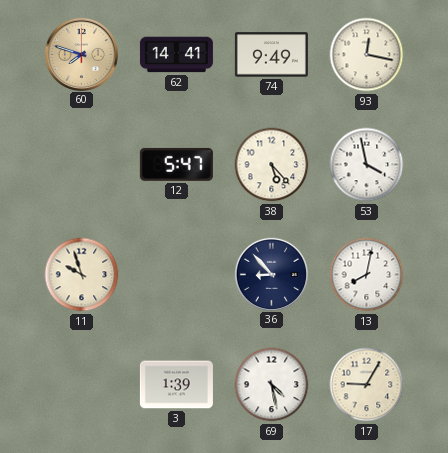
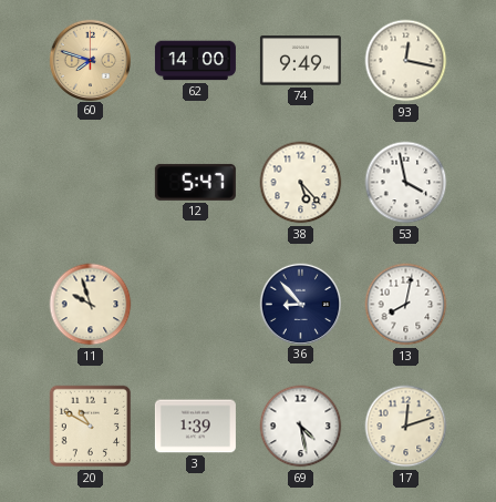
62: 14:41 -> 14:00
20: none -> 10:50
17: 9:05 -> 12:12
